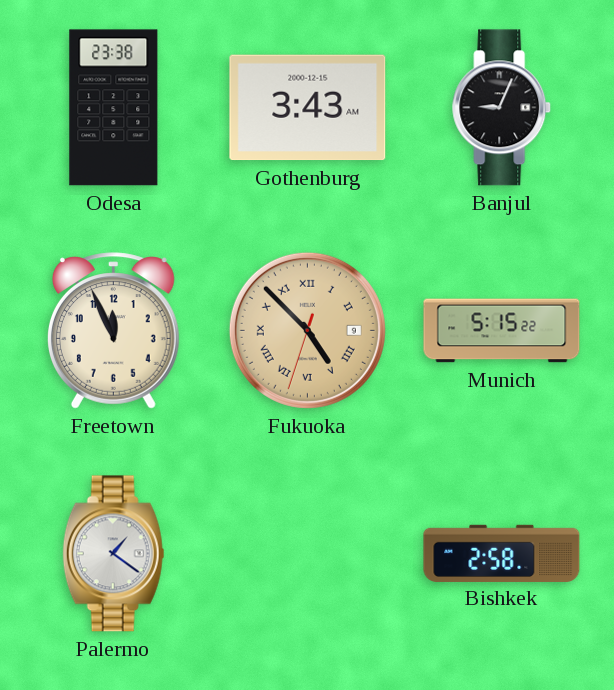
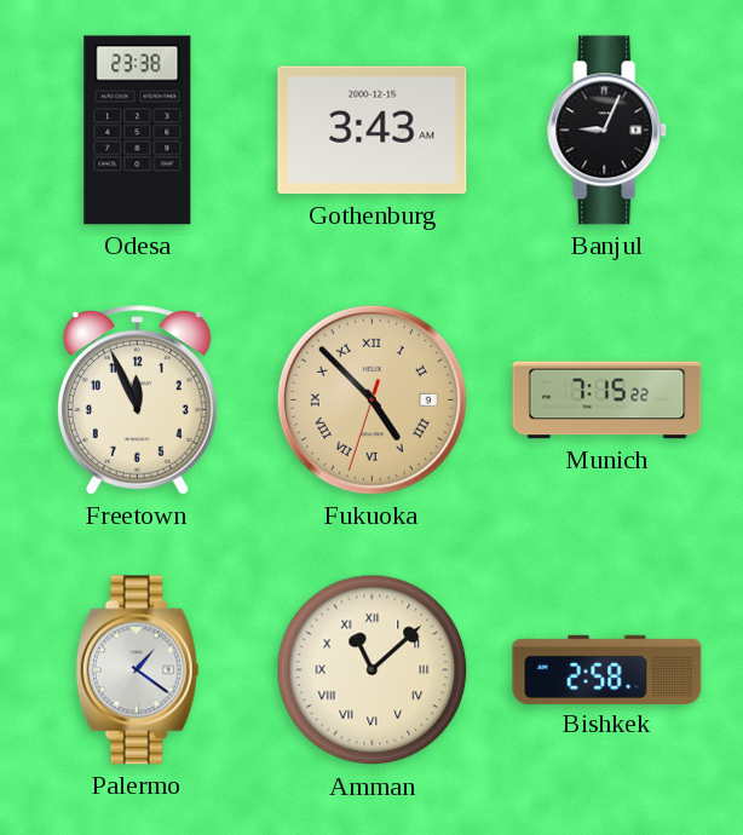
Munich: 5:15 -> 7:15
Amman: none -> 11:08
